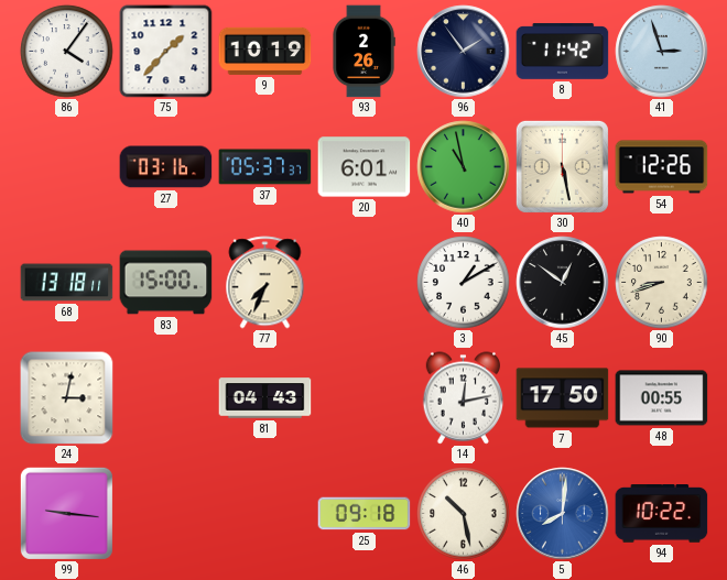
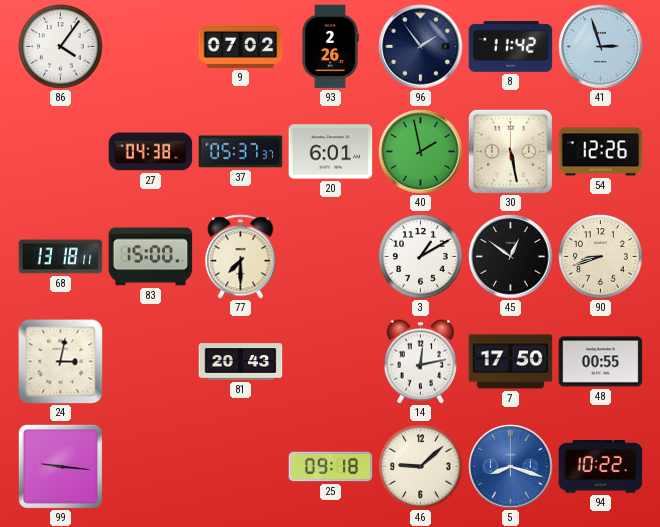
75: 1:37 -> none
9: 10:19 -> 07:02
27: 03:16 -> 04:38
40: 10:58 -> 1:58
77: 7:34 -> 7:30
81: 04:43 -> 20:43
46: 10:28 -> 9:08
5: 8:01 -> 8:18
